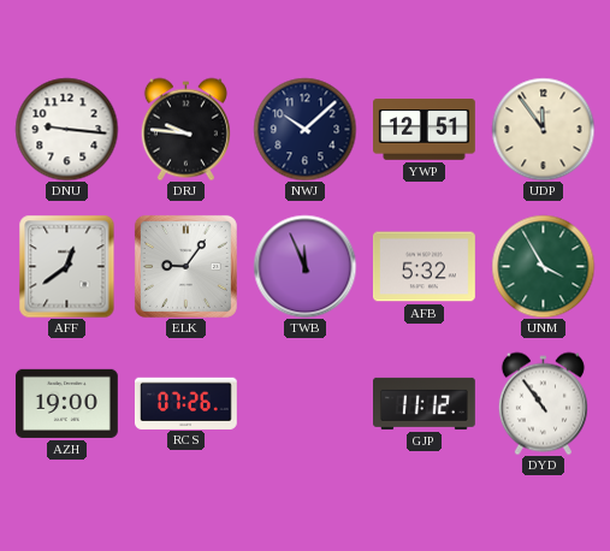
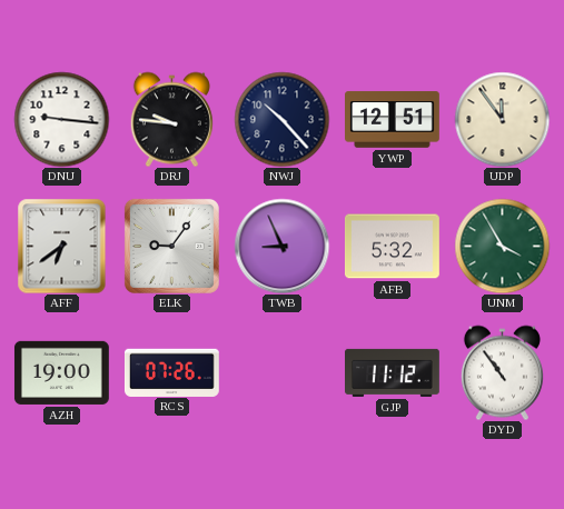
NWJ: 10:08 -> 10:23
AFF: 12:39 -> 6:39
TWB: 11:56 -> 8:56
